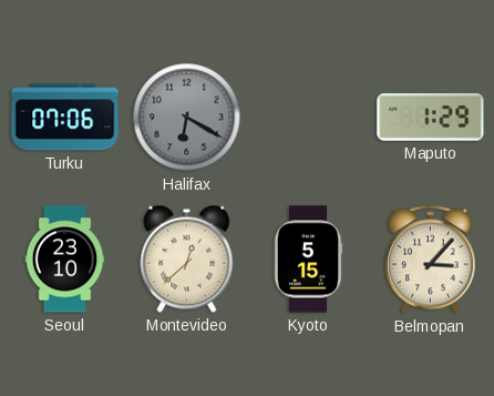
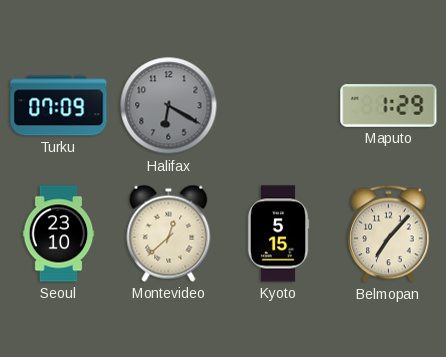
Turku: 07:06 -> 07:09
Belmopan: 3:07 -> 7:07
